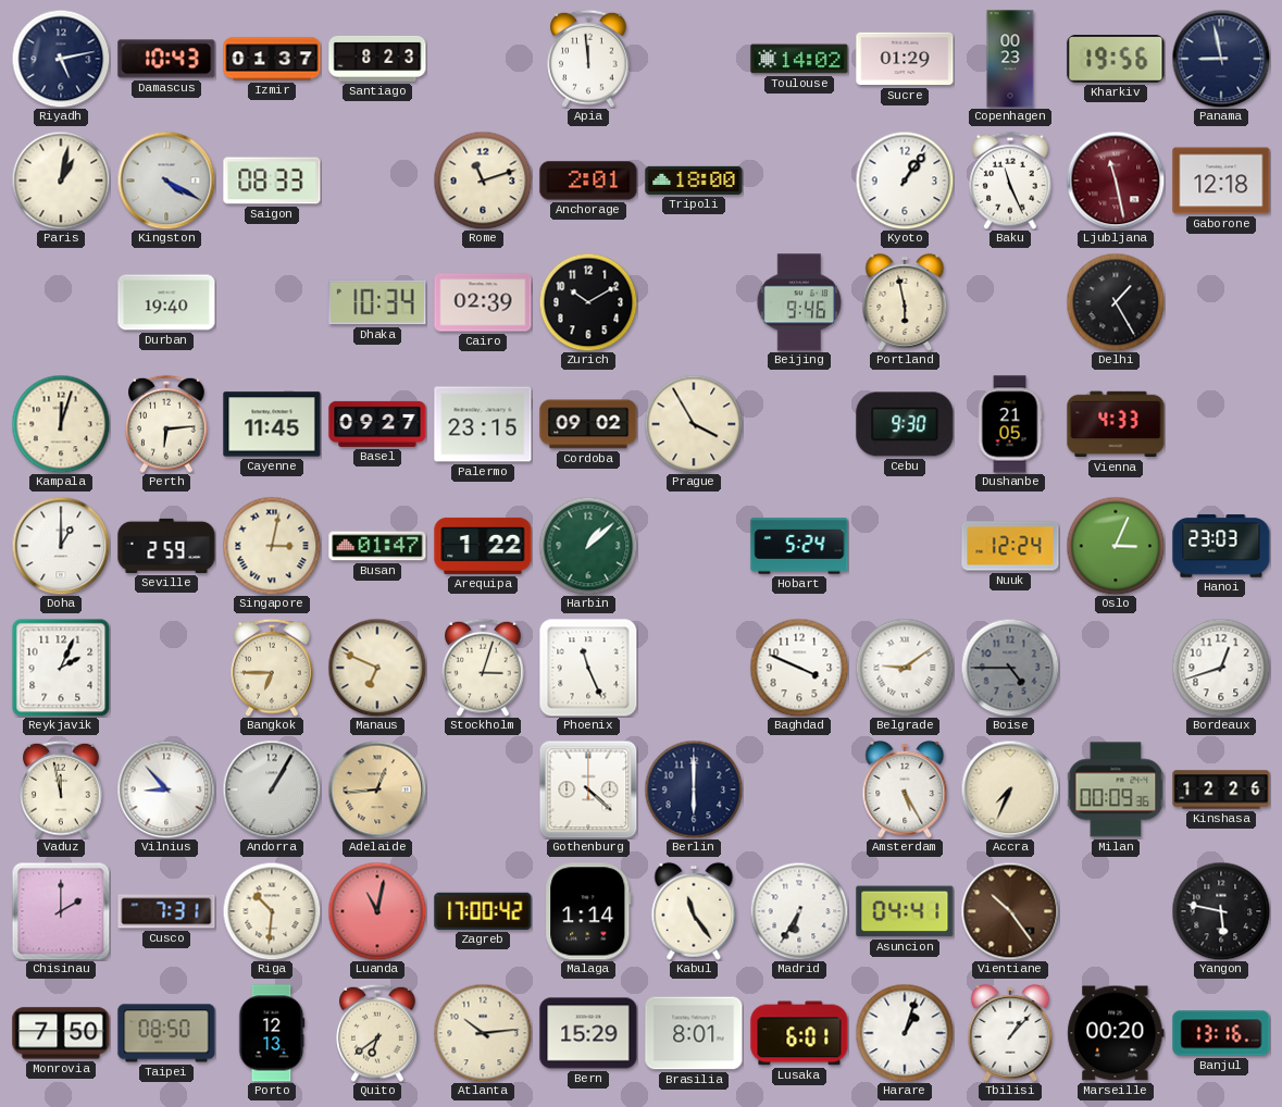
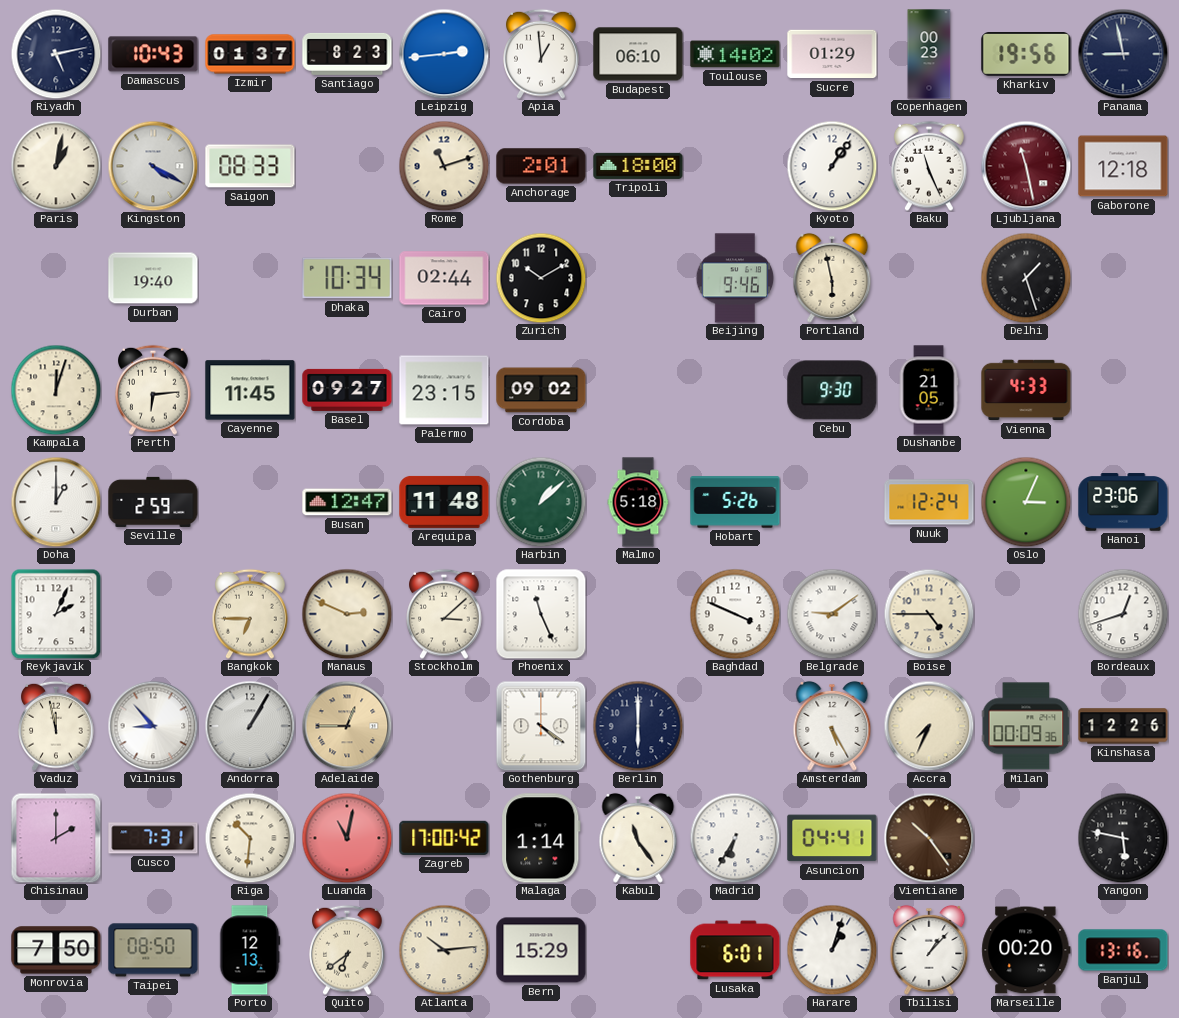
Leipzig: none -> 2:44
Apia: 11:59 -> 12:59
Budapest: none -> 06:10
Cairo: 02:39 -> 02:44
Delhi: 1:25 -> 1:27
Prague: 3:55 -> none
Singapore: 3:02 -> none
Busan: 01:47 -> 12:47
Arequipa: 1:22 -> 11:48
Malmo: none -> 5:18
Hobart: 5:24 -> 5:26
Hanoi: 23:03 -> 23:06
Manaus: 6:49 -> 2:49
Stockholm: 3:03 -> 3:08
Boise dial: grey -> cream
Adelaide: 12:44 -> 12:45
Gothenburg: 4:22 -> 4:21
Brasilia: 8:01 -> none
